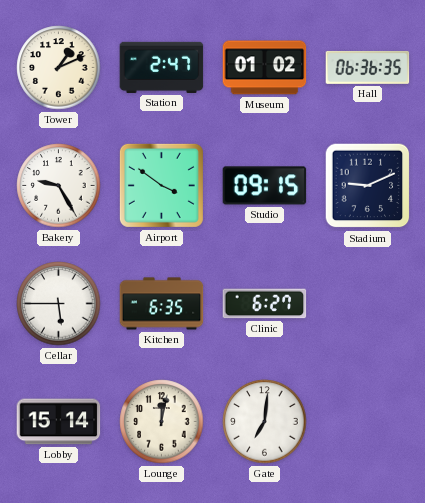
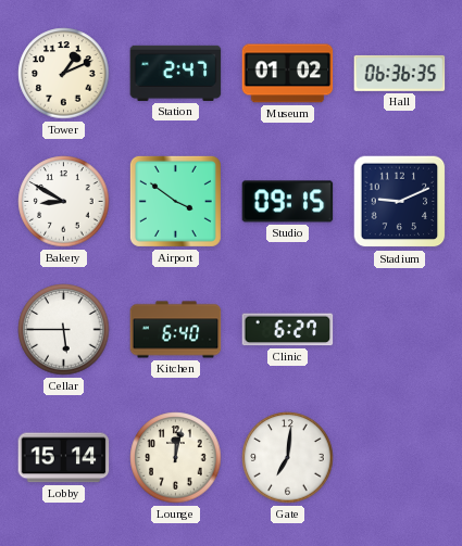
Bakery: 9:25 -> 8:50
Kitchen: 6:35 -> 6:40
